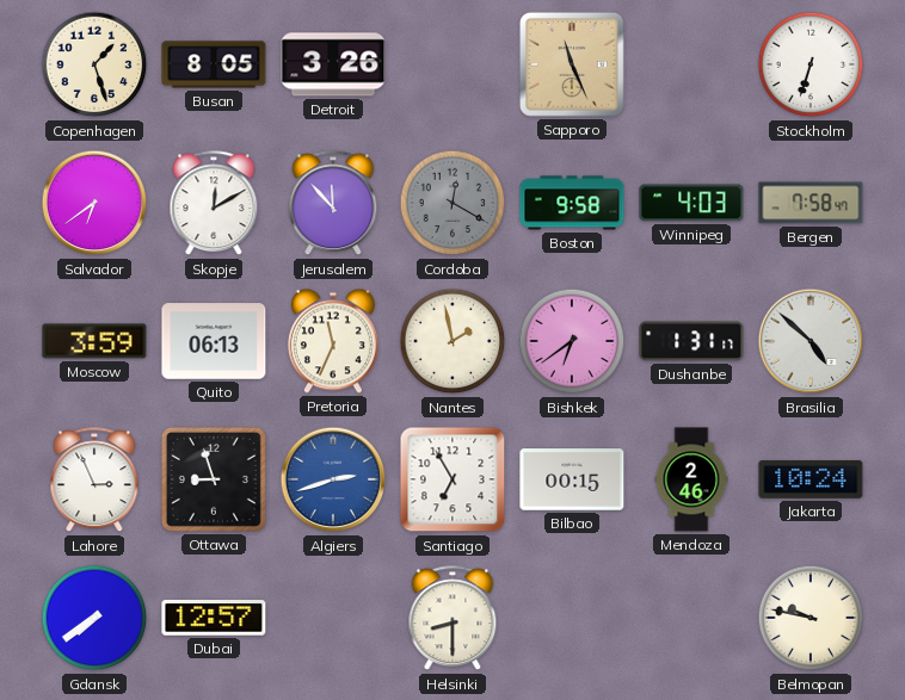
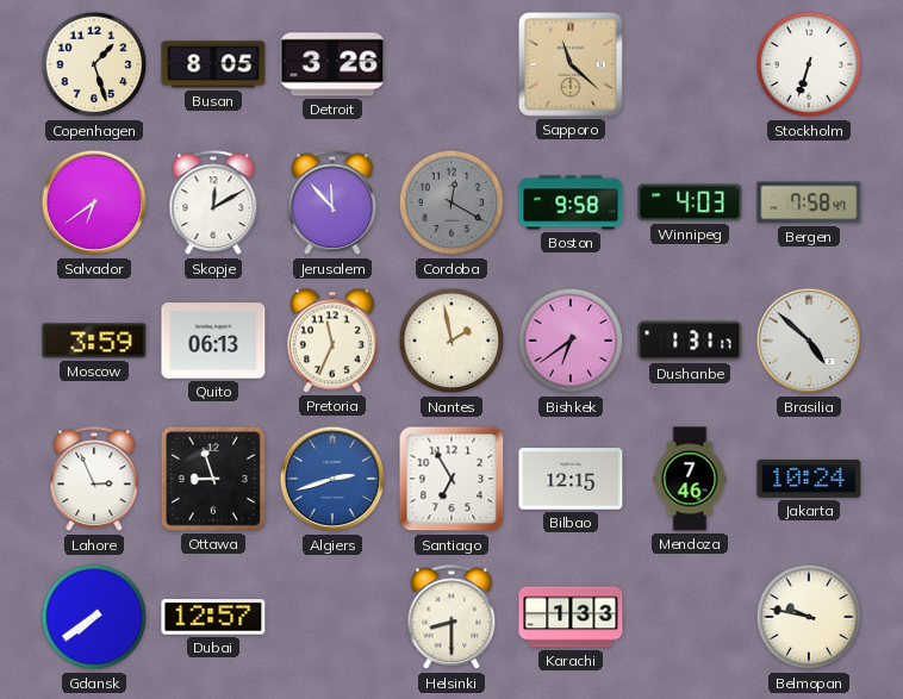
Sapporo: 11:26 -> 11:22
Bilbao: 00:15 -> 12:15
Mendoza: 2:46 -> 7:46
Karachi: none -> 1:33
